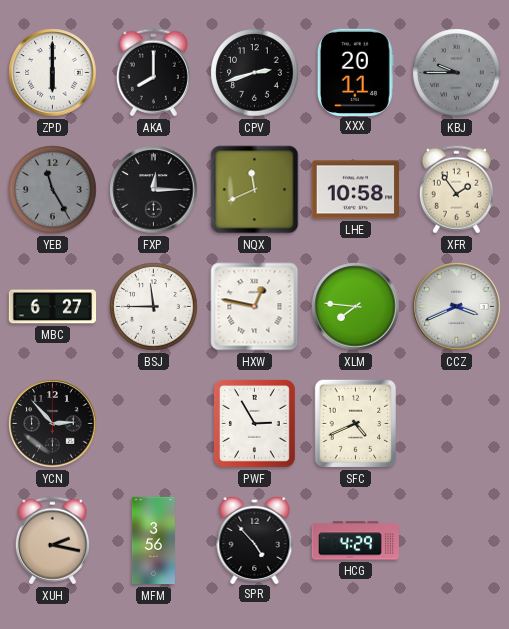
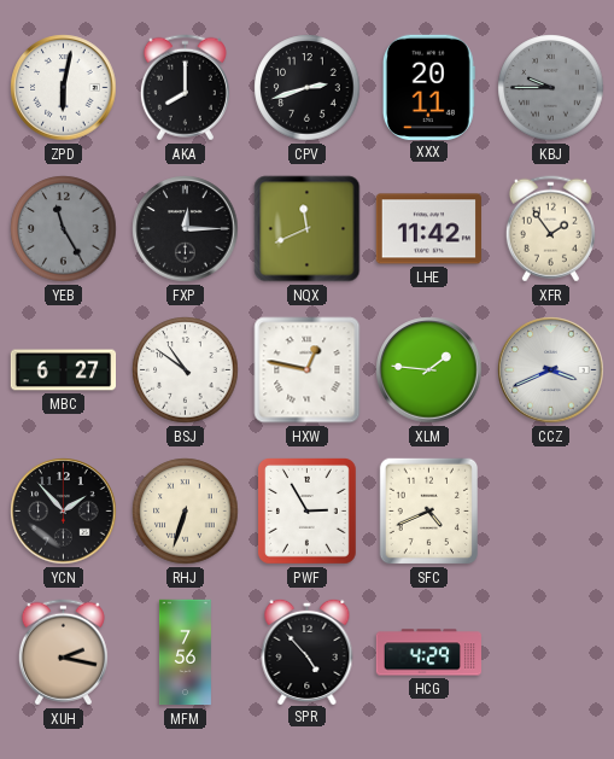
ZPD: 6:00 -> 6:02
LHE: 10:58 -> 11:42
BSJ: 11:45 -> 10:51
XLM: 7:46 -> 1:46
YCN: 2:53 -> 1:53
RHJ: none -> 6:33
MFM: 3:56 -> 7:56
